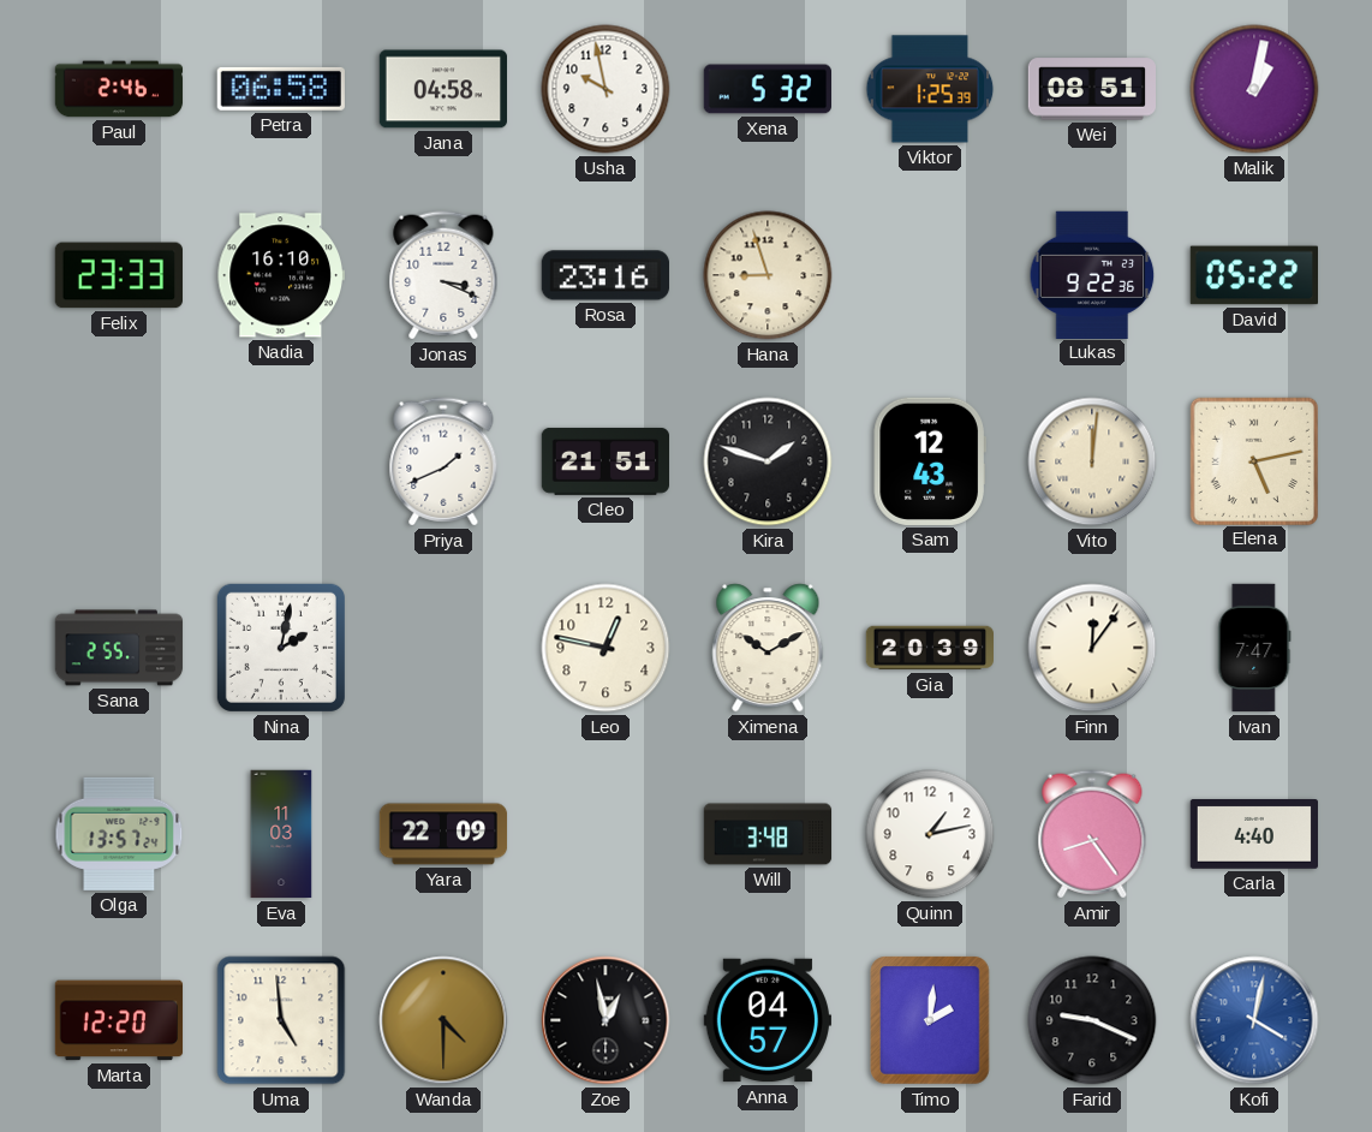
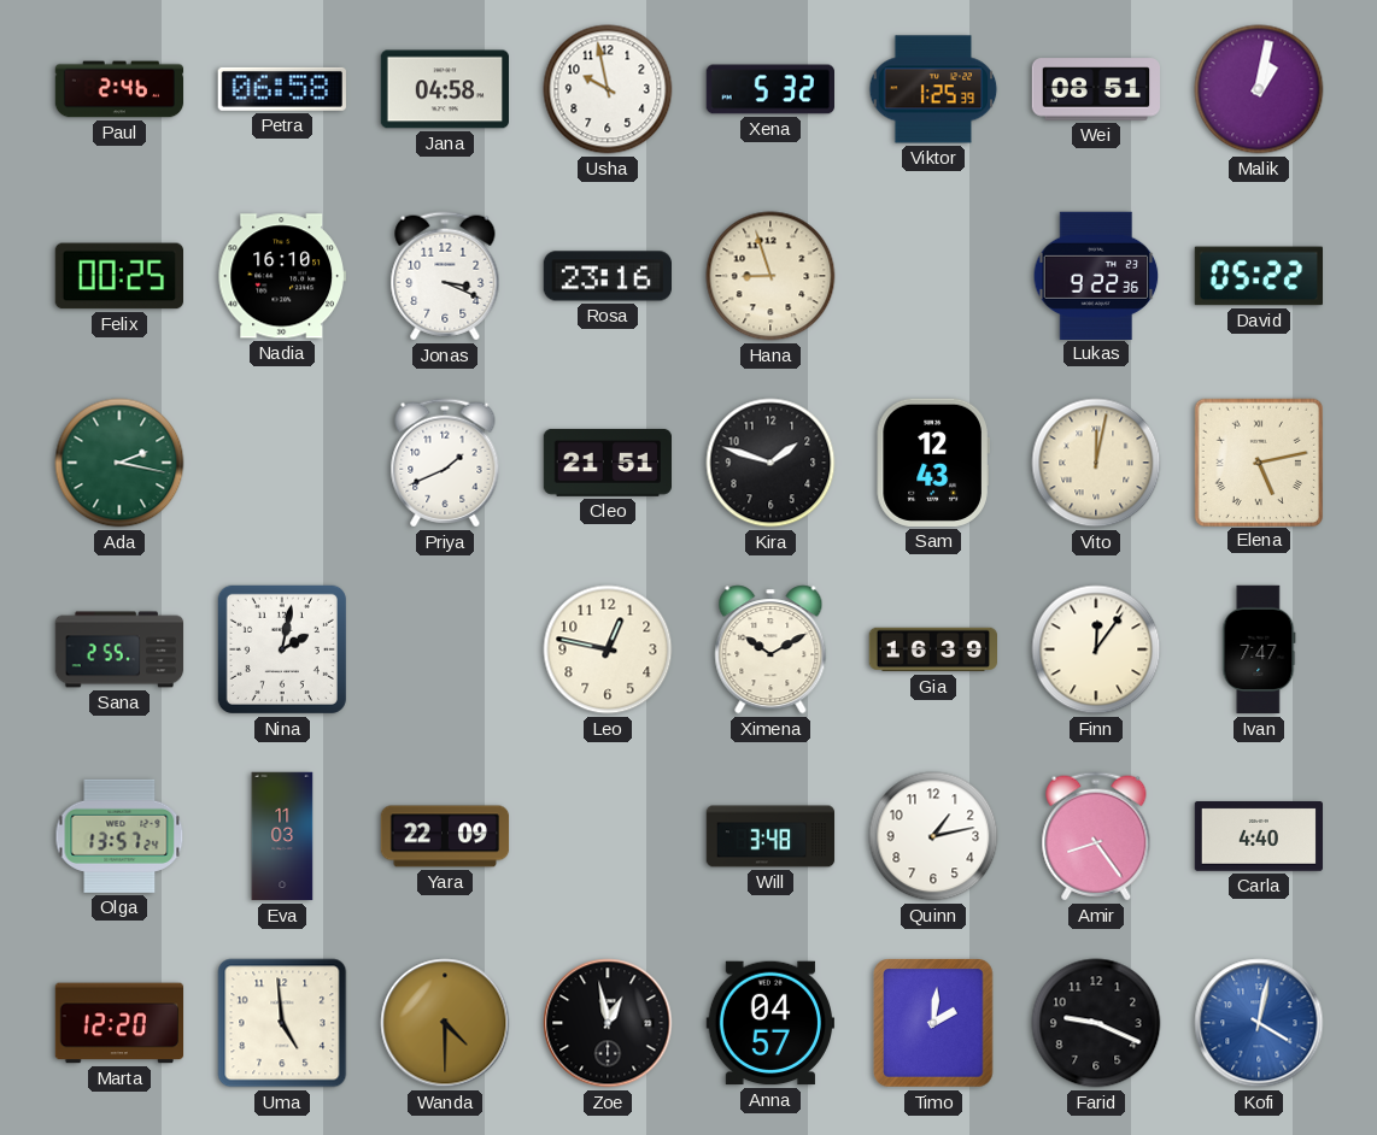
Felix: 23:33 -> 00:25
Ada: none -> 2:17
Vito: 12:01 -> 12:02
Gia: 20:39 -> 16:39
